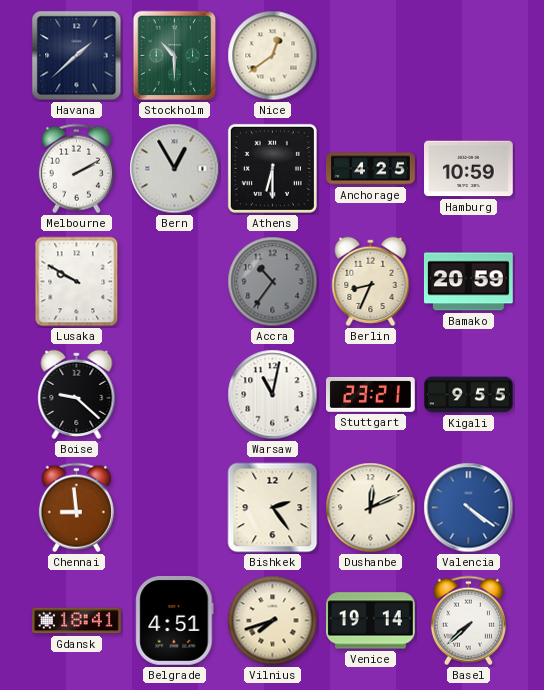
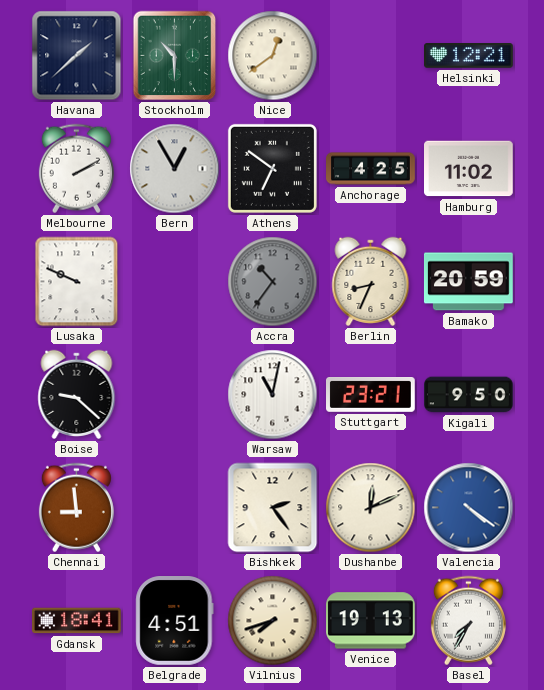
Helsinki: none -> 12:21
Athens: 6:30 -> 6:51
Hamburg: 10:59 -> 11:02
Lusaka: 9:50 -> 9:49
Kigali: 9:55 -> 9:50
Venice: 19:14 -> 19:13
Basel: 7:38 -> 7:35
